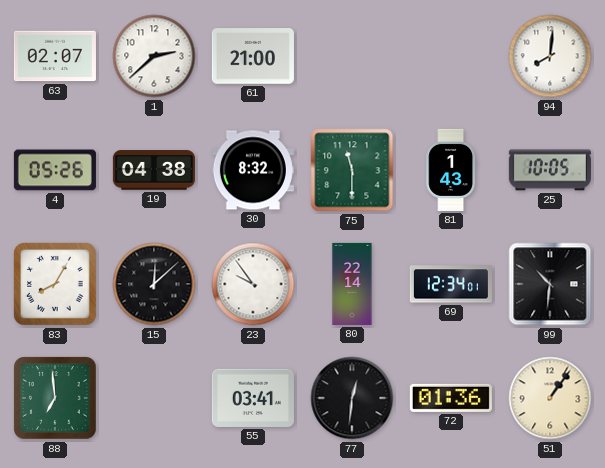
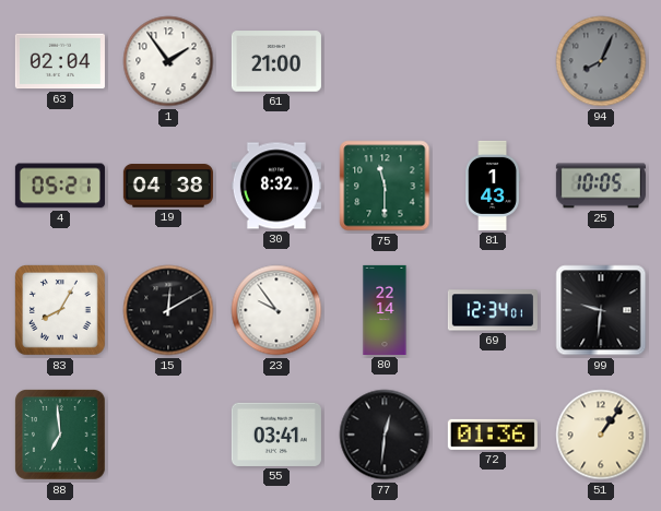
63: 02:07 -> 02:04
1: 2:38 -> 1:54
94: 8:01 -> 8:04
94 dial: white -> grey
4: 05:26 -> 05:21
15: 12:08 -> 12:10
99: 10:31 -> 9:31
